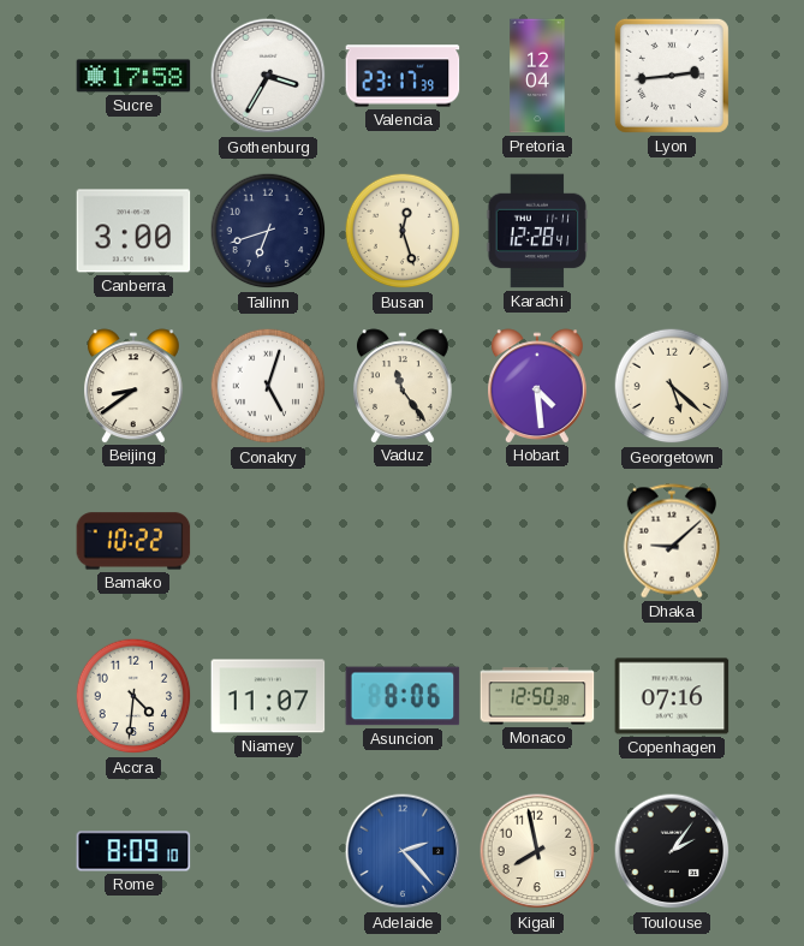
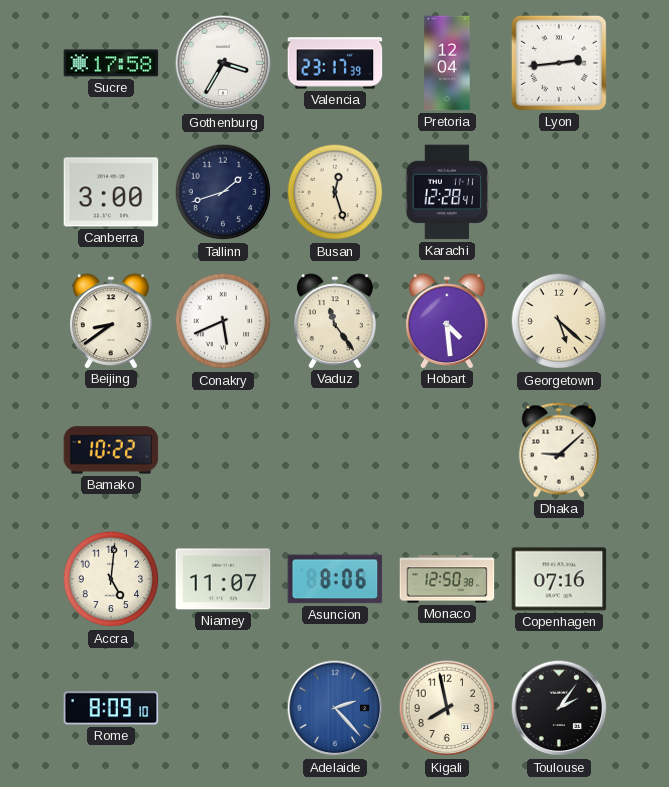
Tallinn: 6:42 -> 1:42
Conakry: 5:03 -> 5:41
Accra: 4:31 -> 5:01
